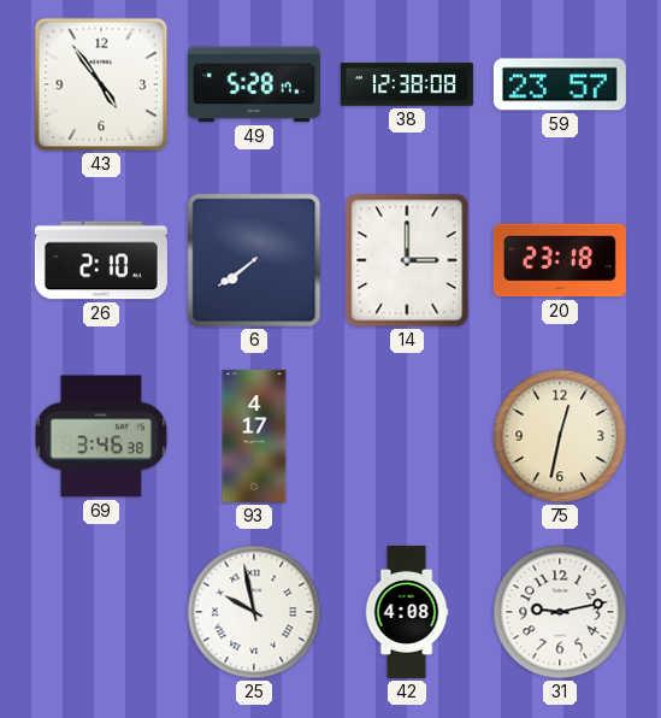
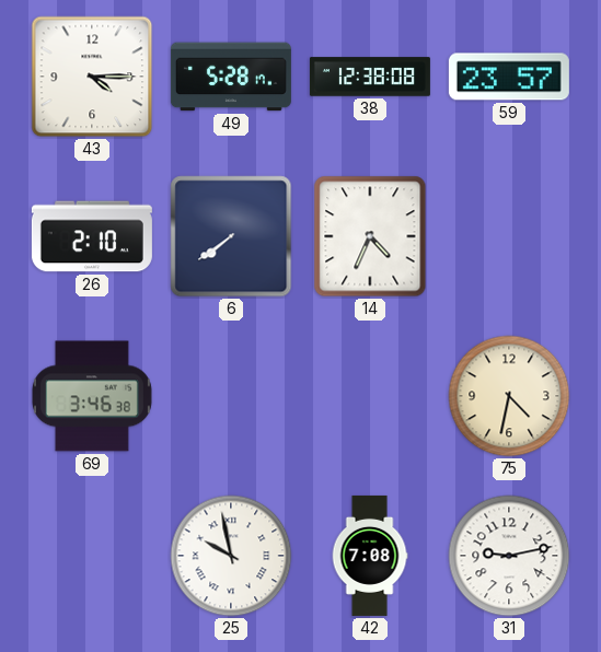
43: 4:54 -> 4:15
14: 3:00 -> 4:34
20: 23:18 -> none
93: 4:17 -> none
75: 12:32 -> 4:32
42: 4:08 -> 7:08
